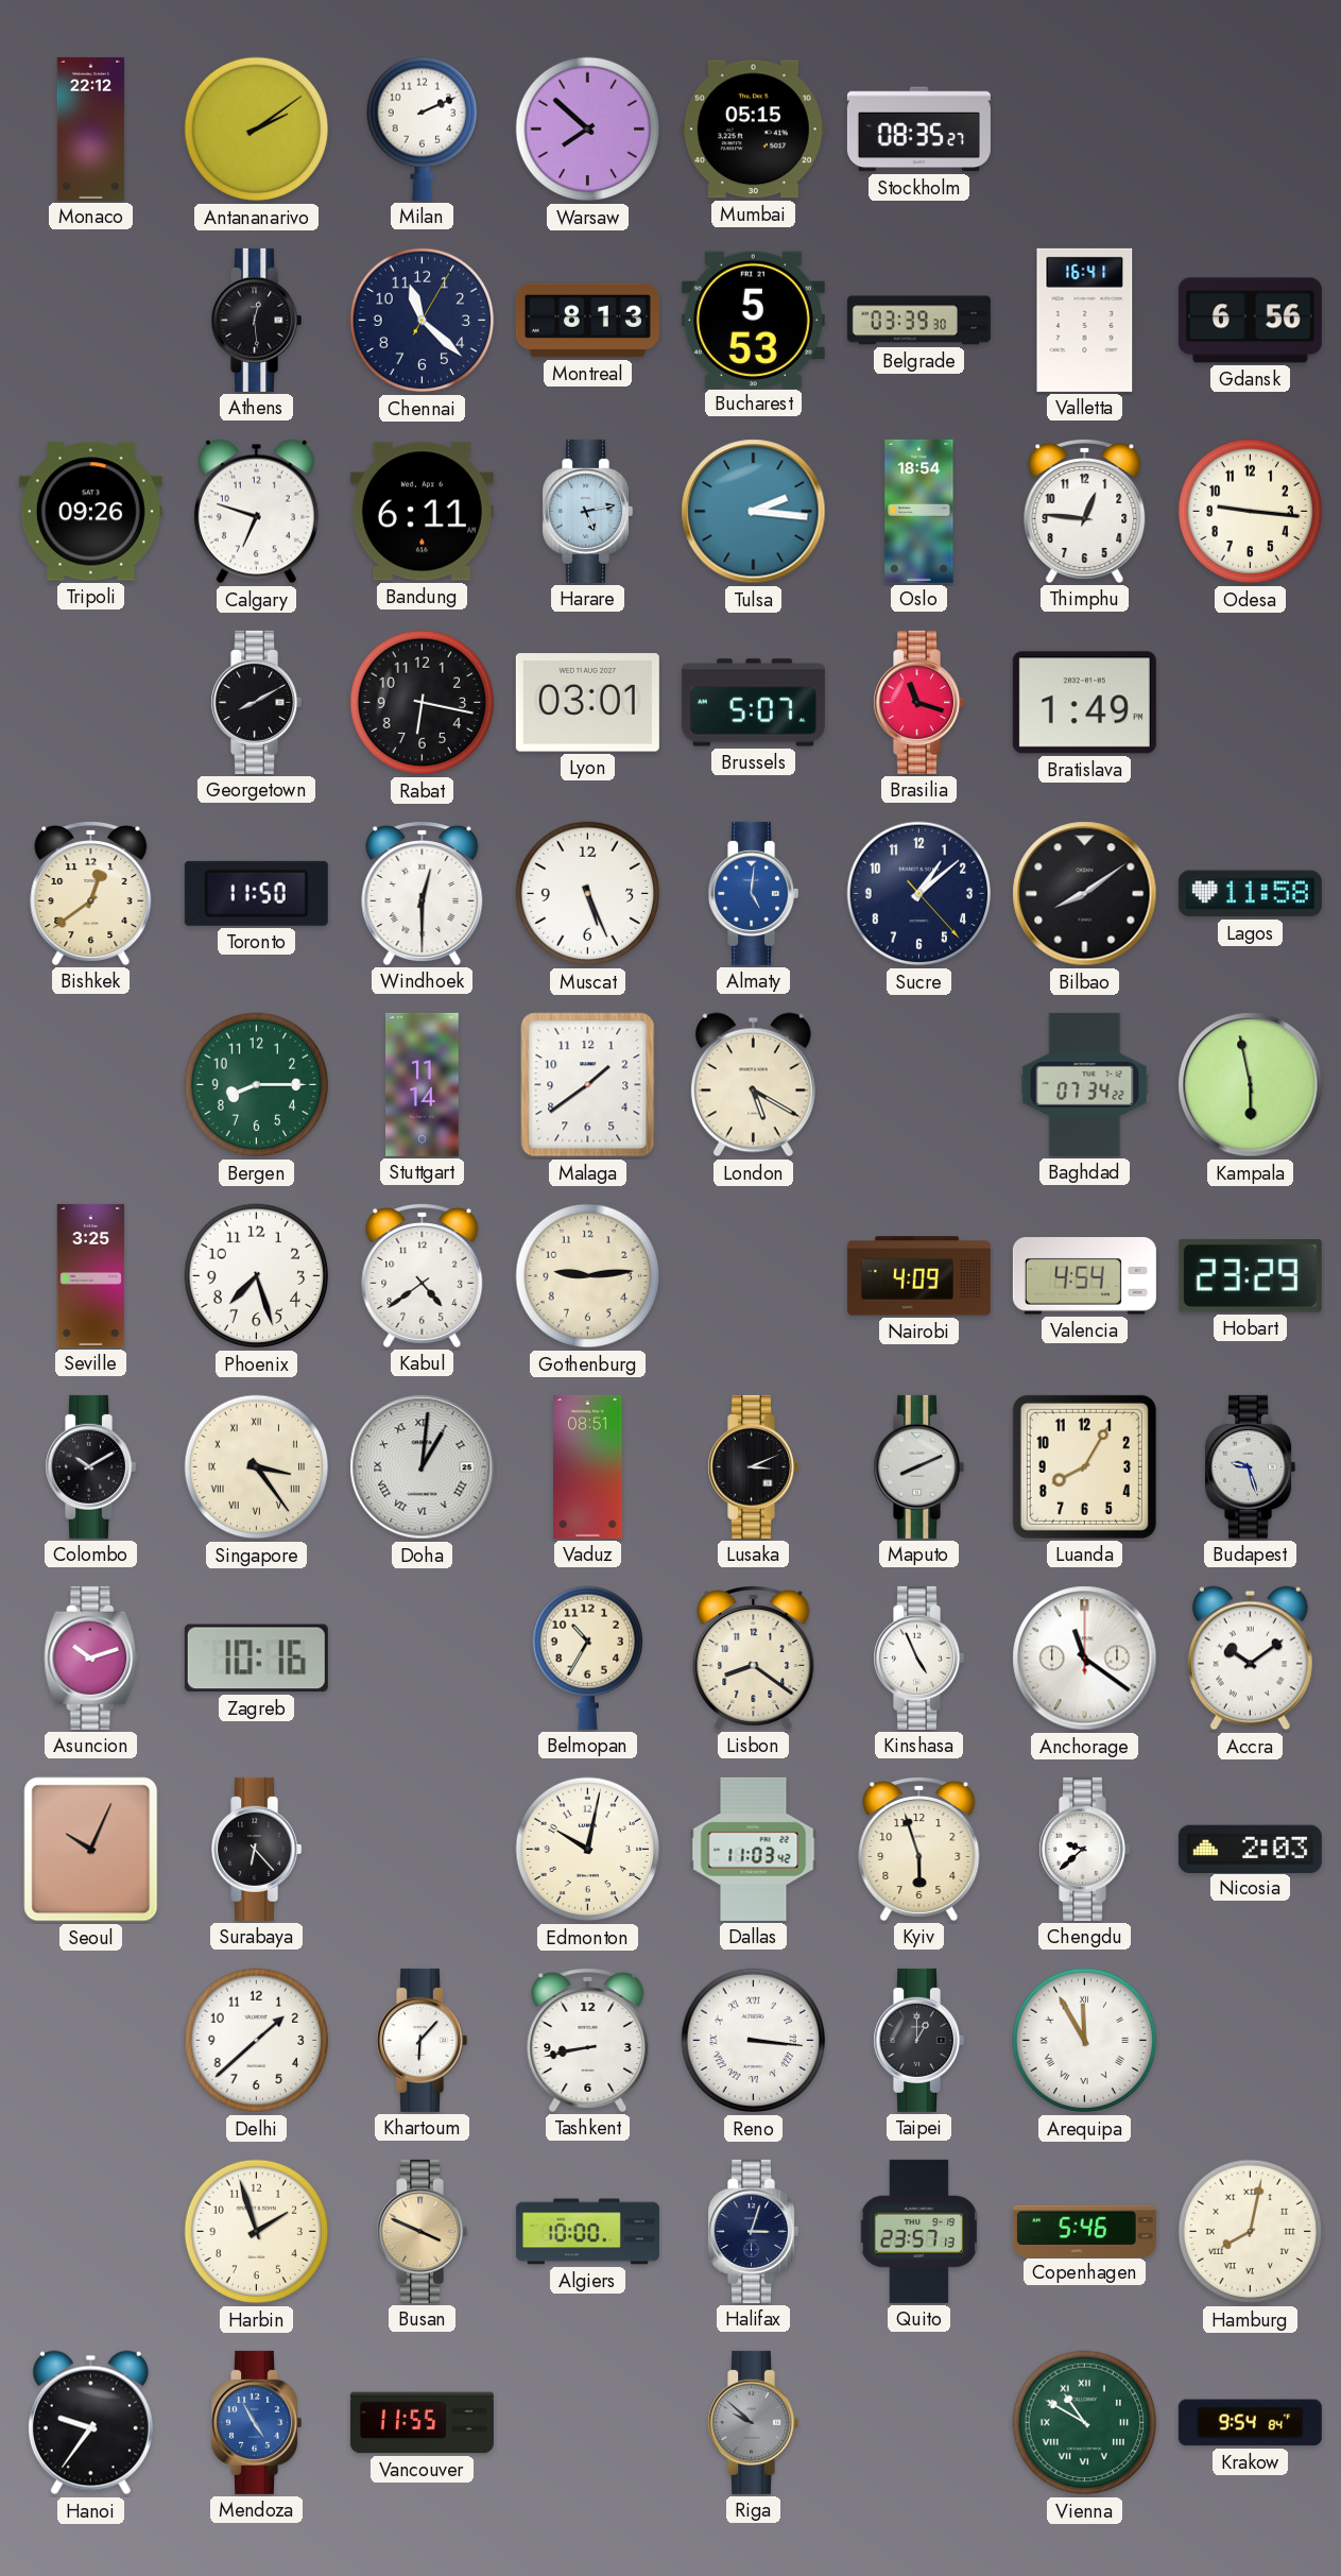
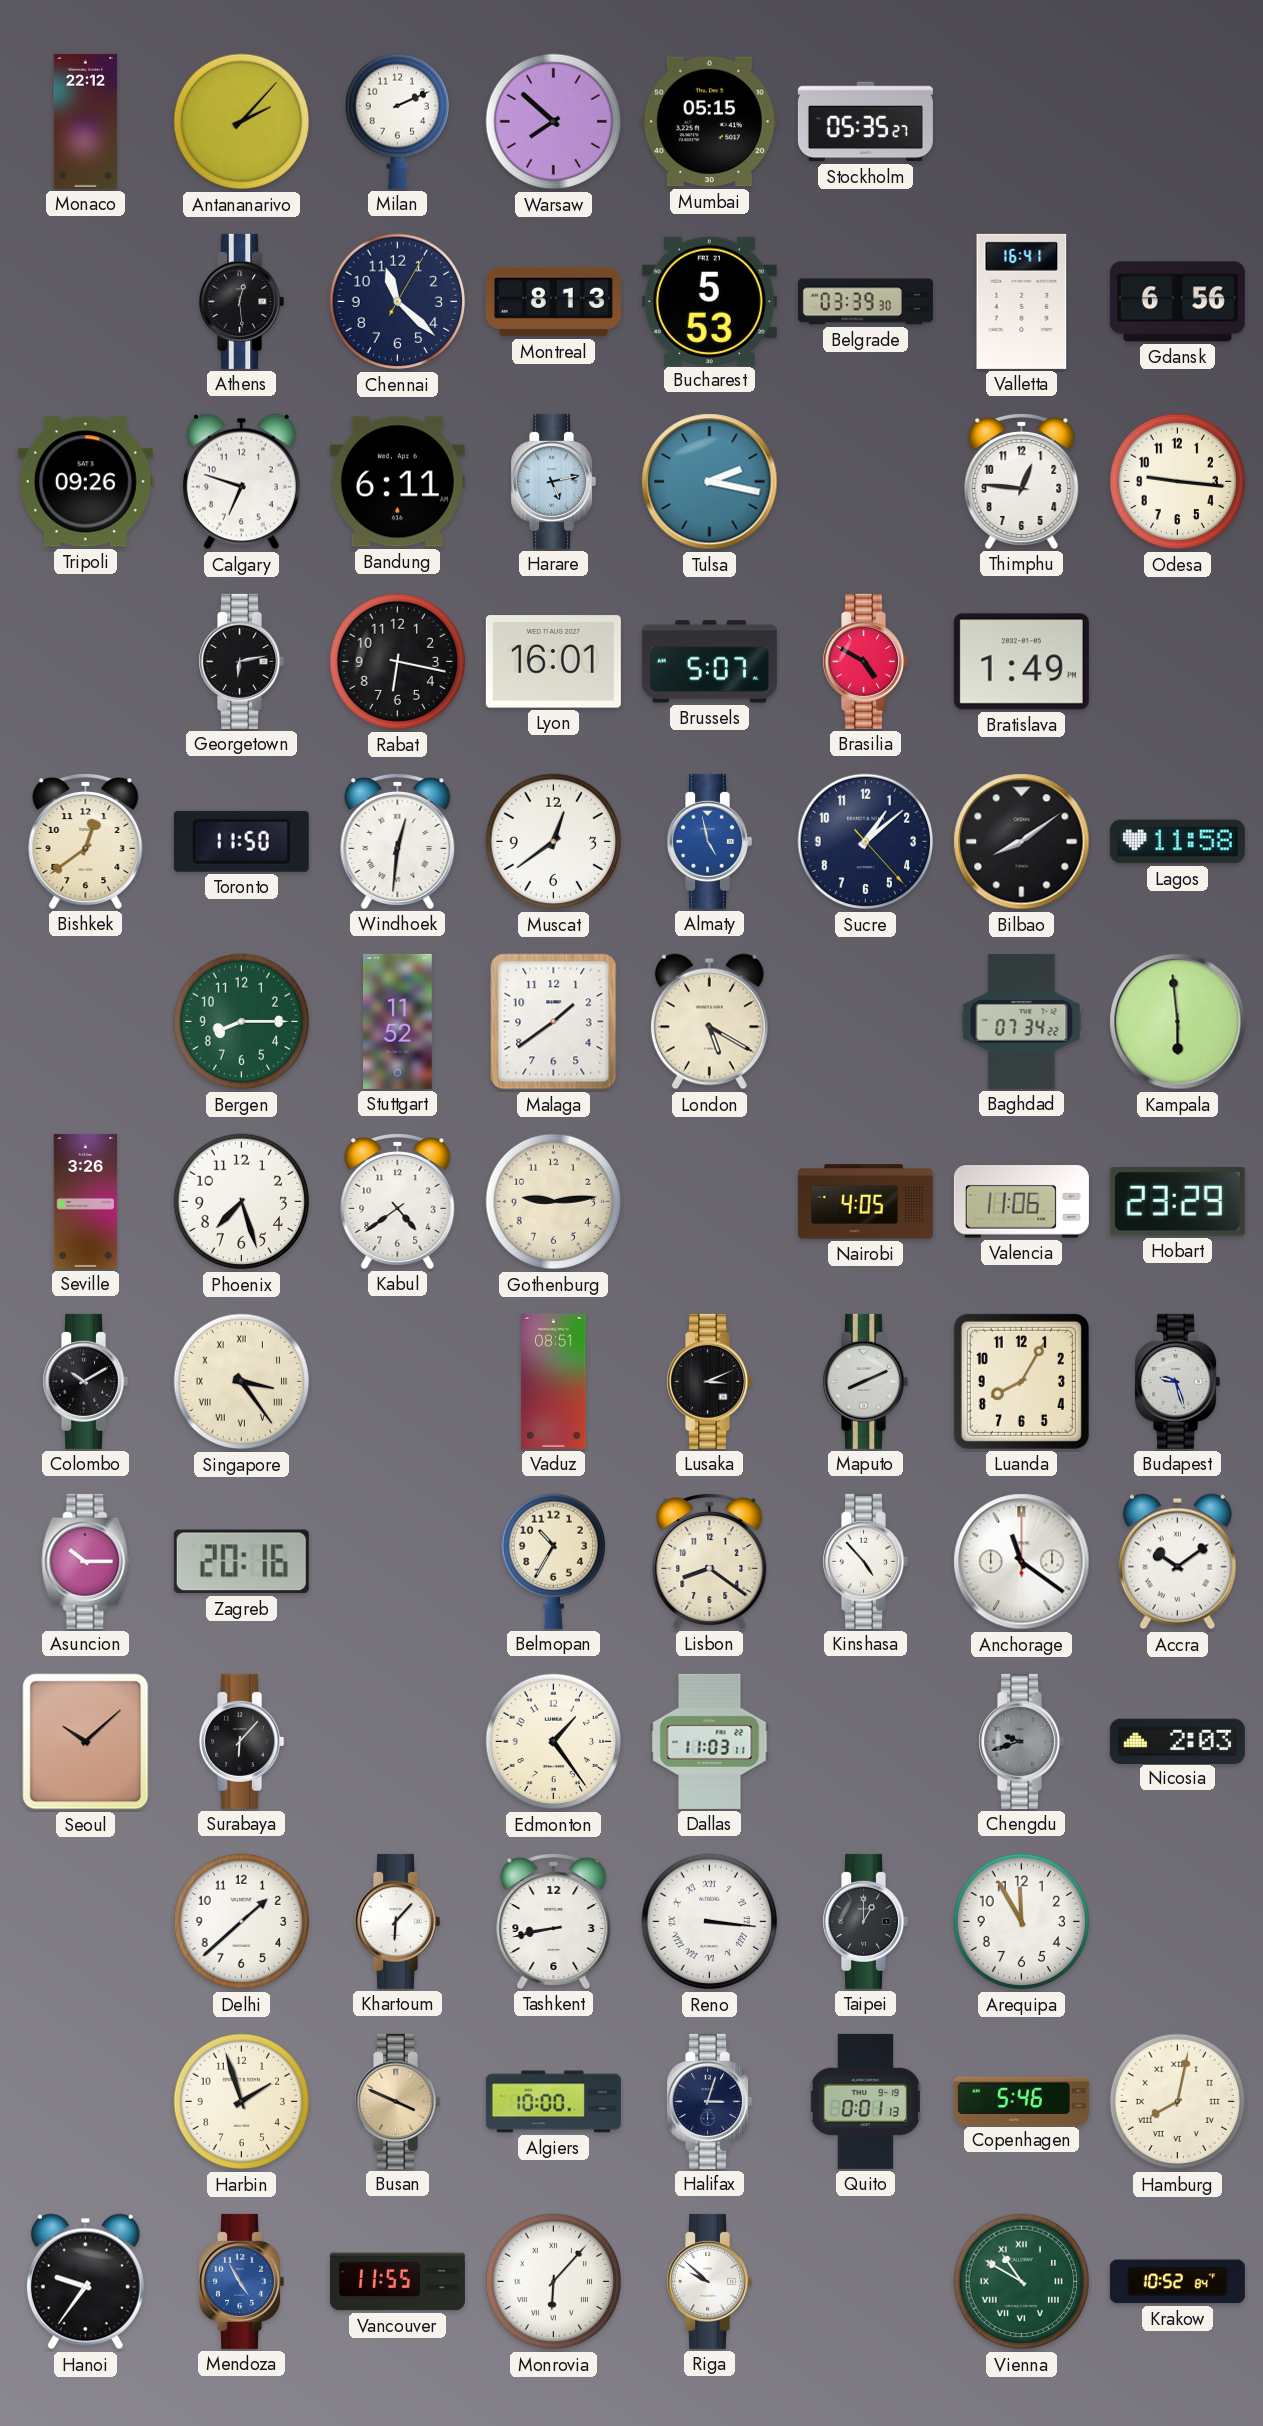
Antananarivo: 2:09 -> 2:07
Stockholm: 08:35 -> 05:35
Tulsa: 2:16 -> 2:17
Oslo: 18:54 -> none
Georgetown: 8:10 -> 6:13
Lyon: 03:01 -> 16:01
Brasilia: 11:18 -> 4:50
Windhoek: 12:30 -> 12:31
Muscat: 5:26 -> 12:39
Almaty: 5:01 -> 4:58
Stuttgart: 11:14 -> 11:52
Kampala: 5:58 -> 5:59
Seville: 3:25 -> 3:26
Nairobi: 4:09 -> 4:05
Valencia: 4:54 -> 11:06
Doha: 1:01 -> none
Asuncion: 10:12 -> 10:15
Zagreb: 10:16 -> 20:16
Kinshasa: 4:56 -> 4:53
Seoul: 10:04 -> 10:08
Surabaya: 6:23 -> 6:07
Edmonton: 10:02 -> 1:24
Dallas: 11:03:42 -> 11:03:11
Kyiv: 5:57 -> none
Chengdu: 9:38 -> 9:42
Chengdu dial: white -> grey
Arequipa numerals: Roman -> Arabic
Quito: 23:57 -> 0:01
Monrovia: none -> 6:07
Riga dial: grey -> white
Krakow: 9:54 -> 10:52
